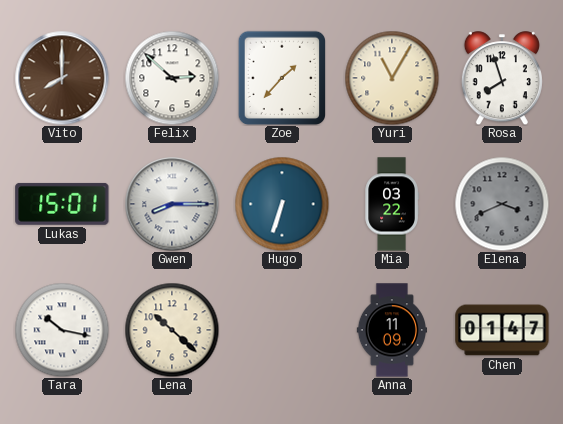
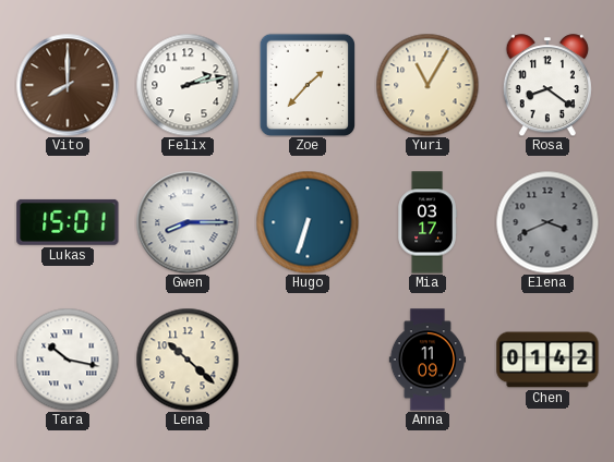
Felix: 2:52 -> 2:13
Rosa: 7:57 -> 8:21
Mia: 03:22 -> 03:17
Chen: 01:47 -> 01:42
